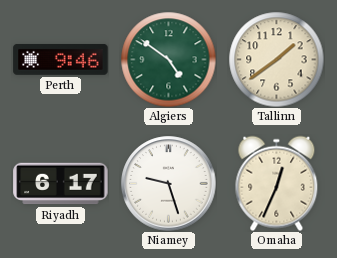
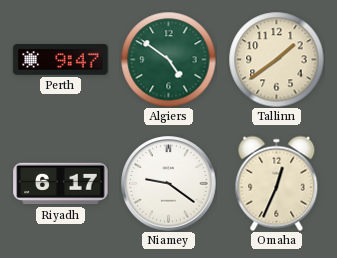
Perth: 9:46 -> 9:47
Niamey: 9:27 -> 9:21
